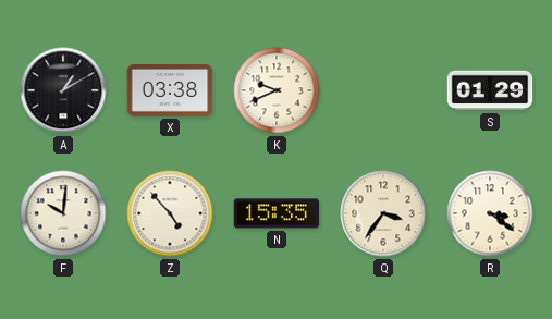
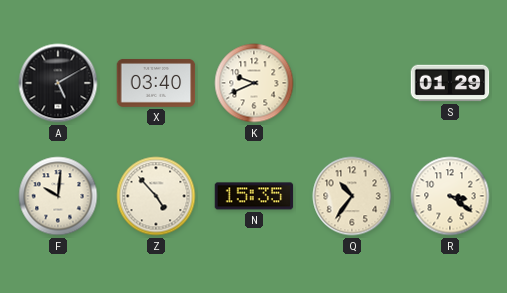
A: 1:10 -> 5:10
X: 03:38 -> 03:40
Q: 3:36 -> 10:36
